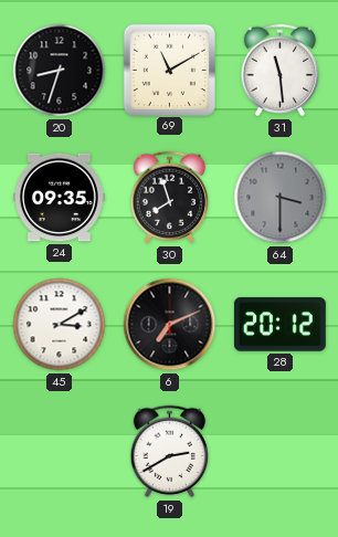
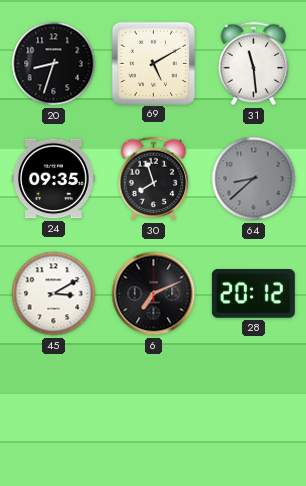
69: 11:10 -> 5:10
64: 3:30 -> 8:38
19: 2:40 -> none
